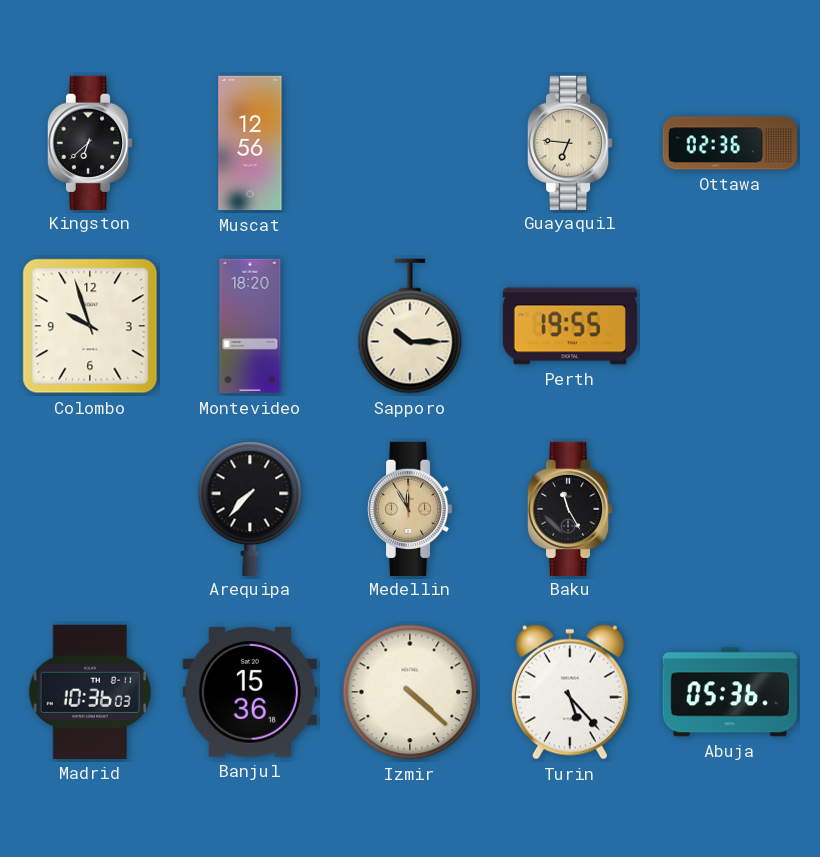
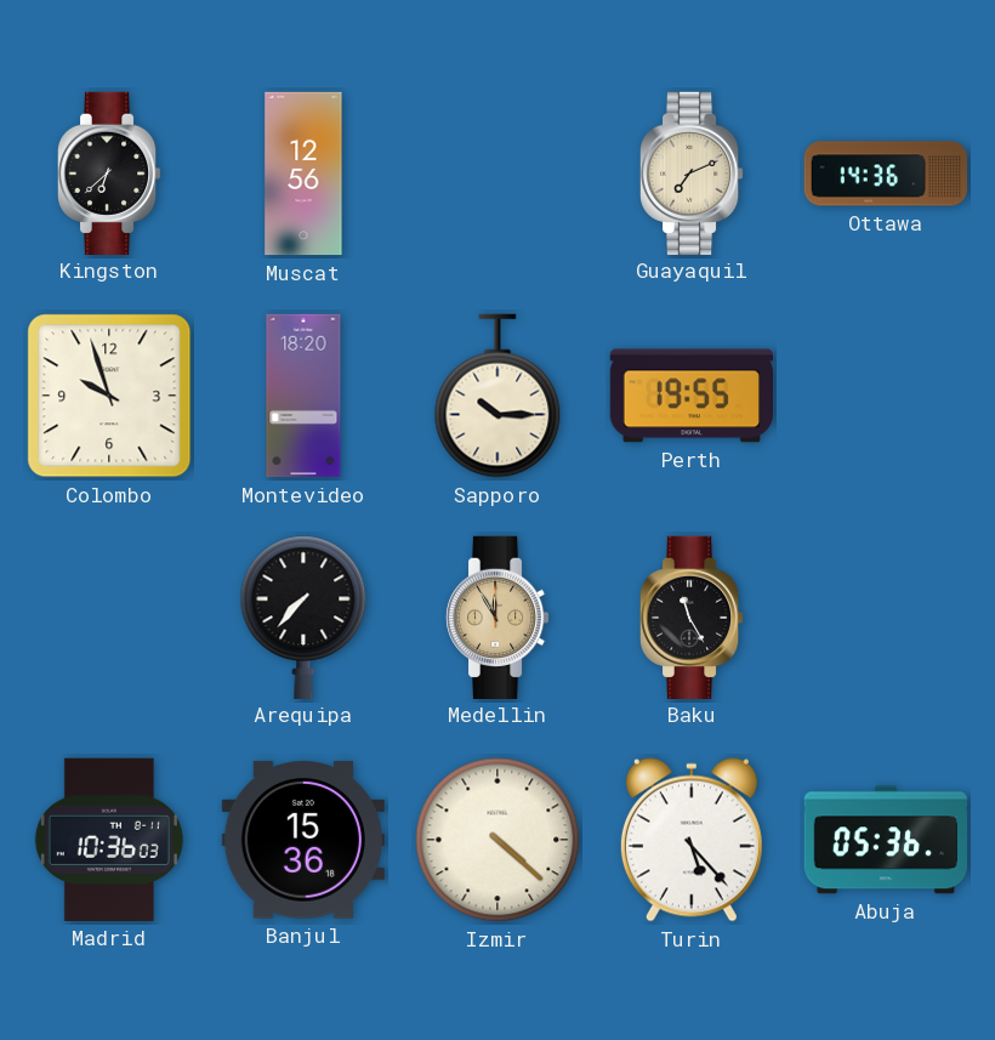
Guayaquil: 6:46 -> 7:11
Ottawa: 02:36 -> 14:36
